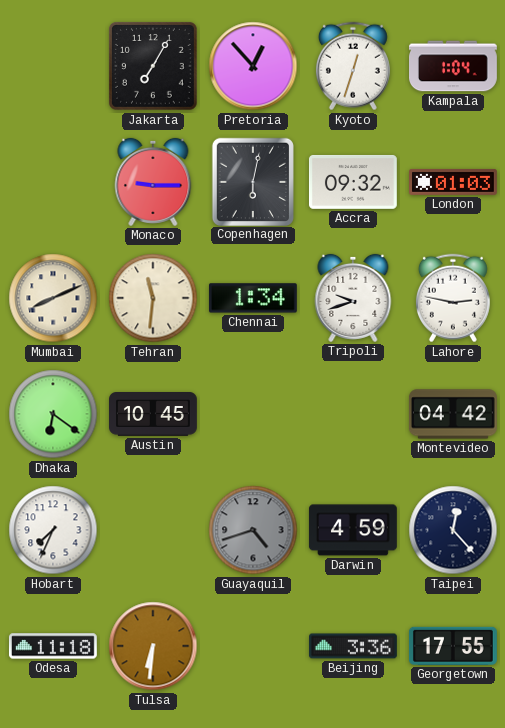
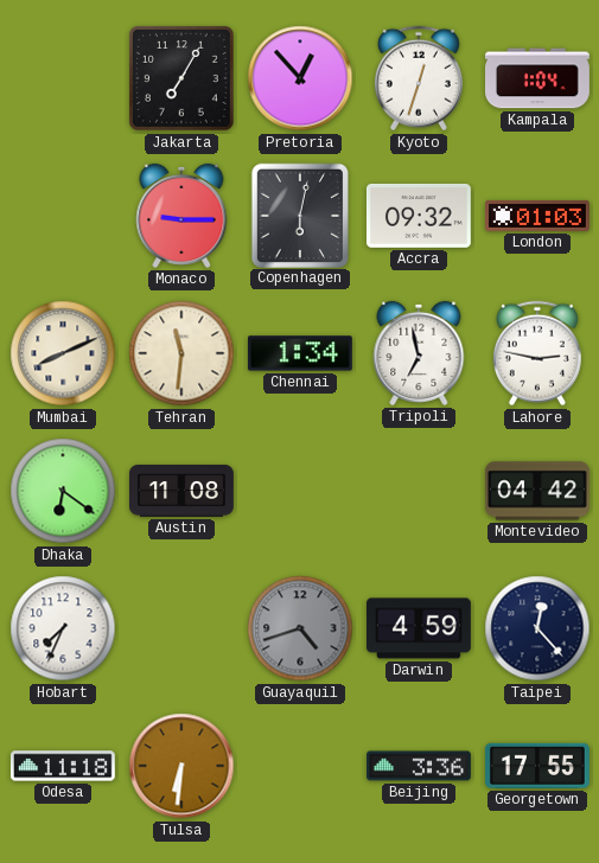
Tripoli: 9:42 -> 6:58
Austin: 10:45 -> 11:08
